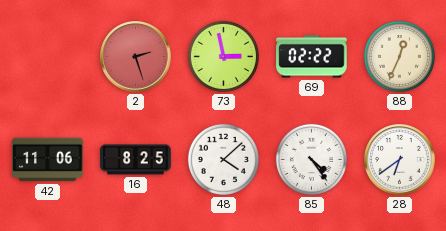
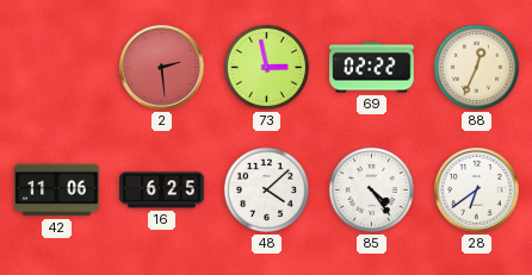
2: 2:27 -> 2:29
16: 8:25 -> 6:25
